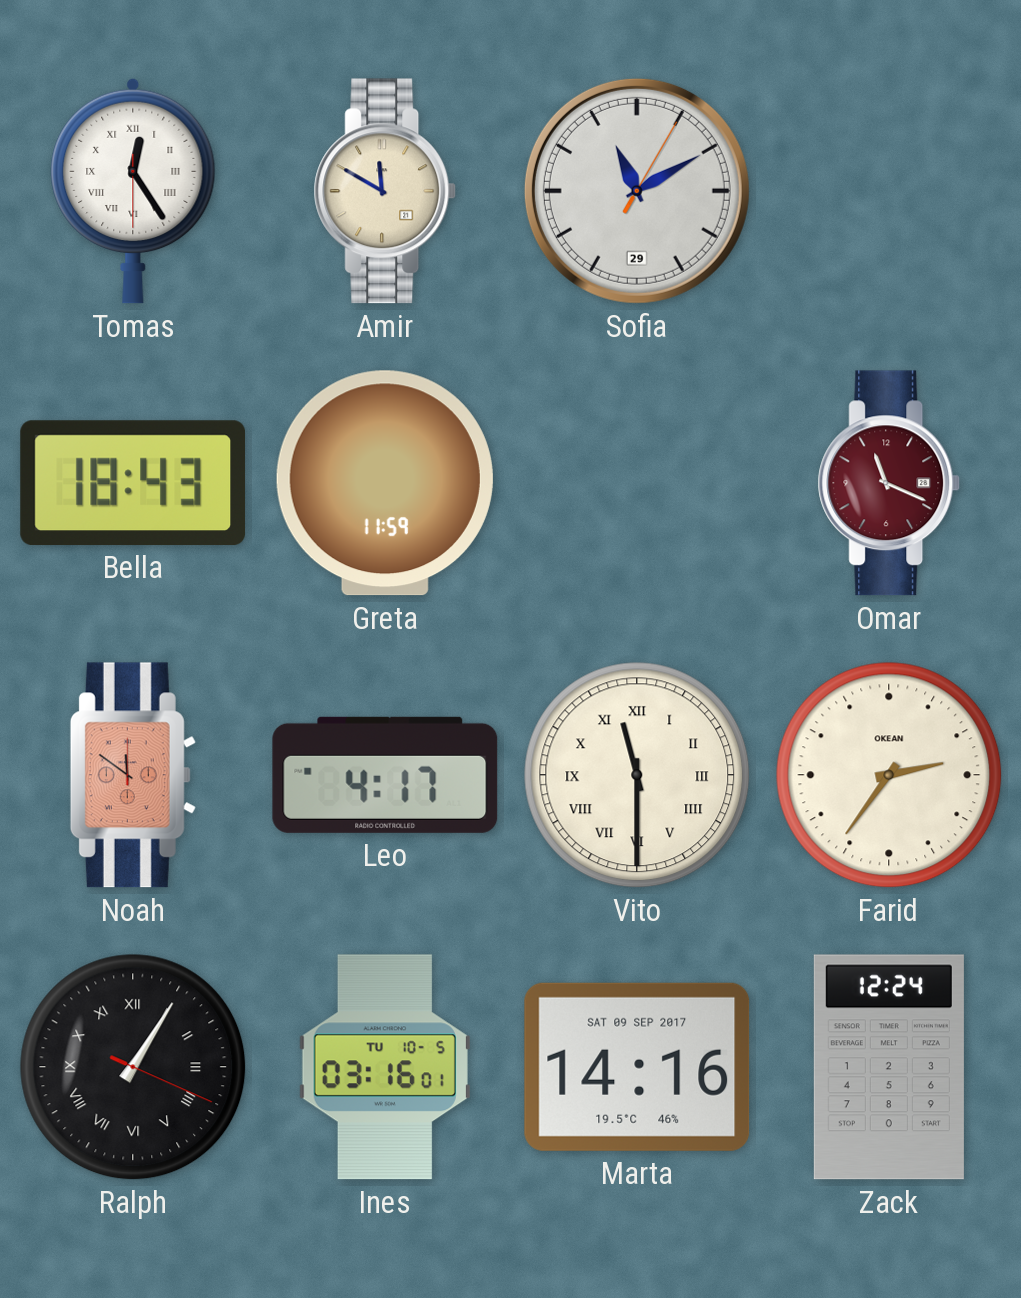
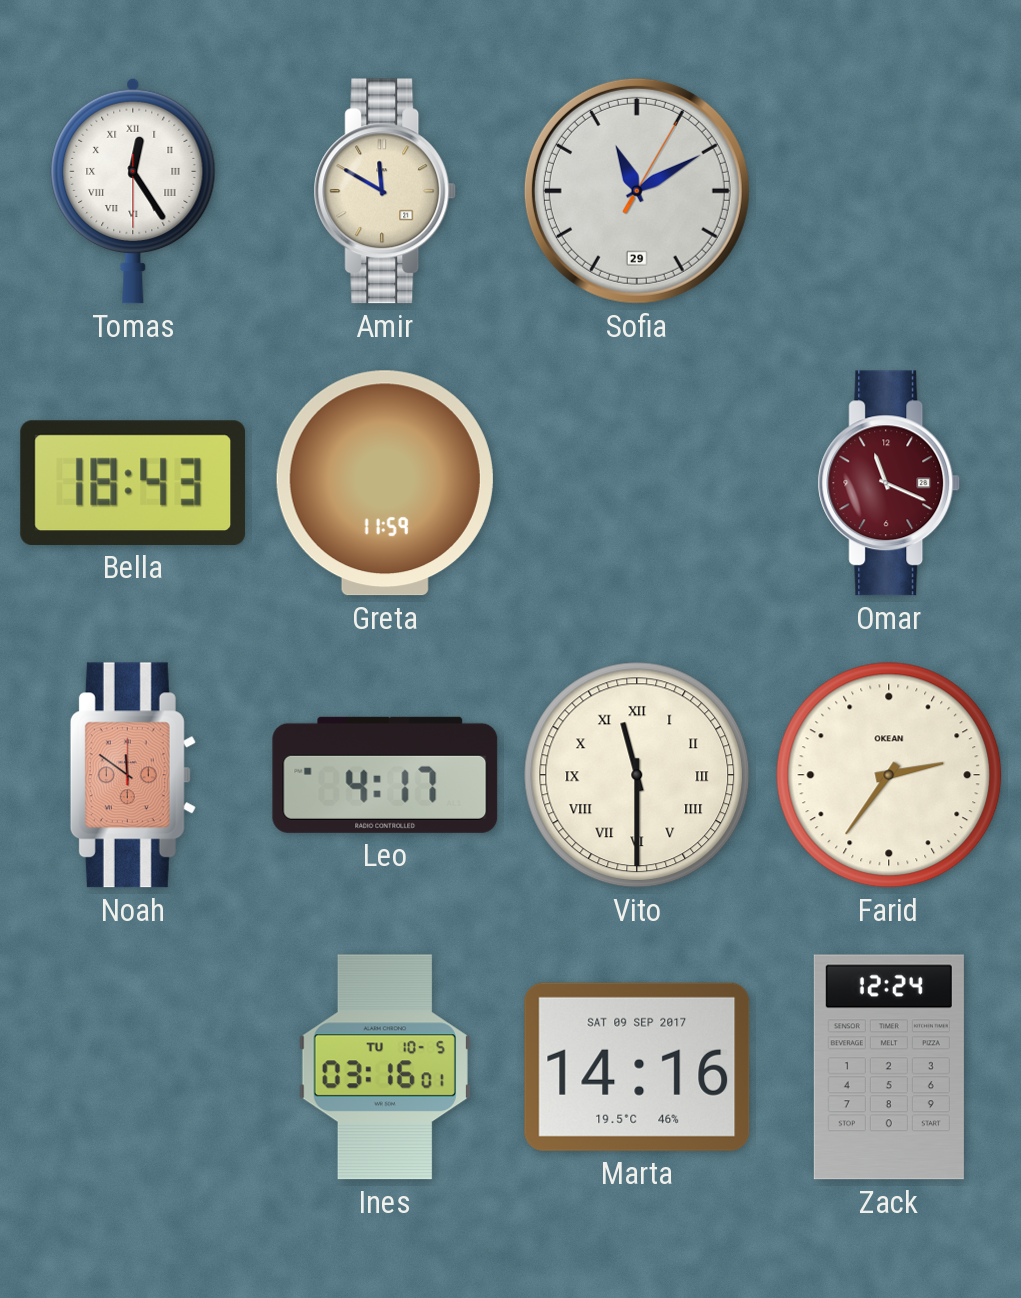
Ralph: 1:05 -> none
